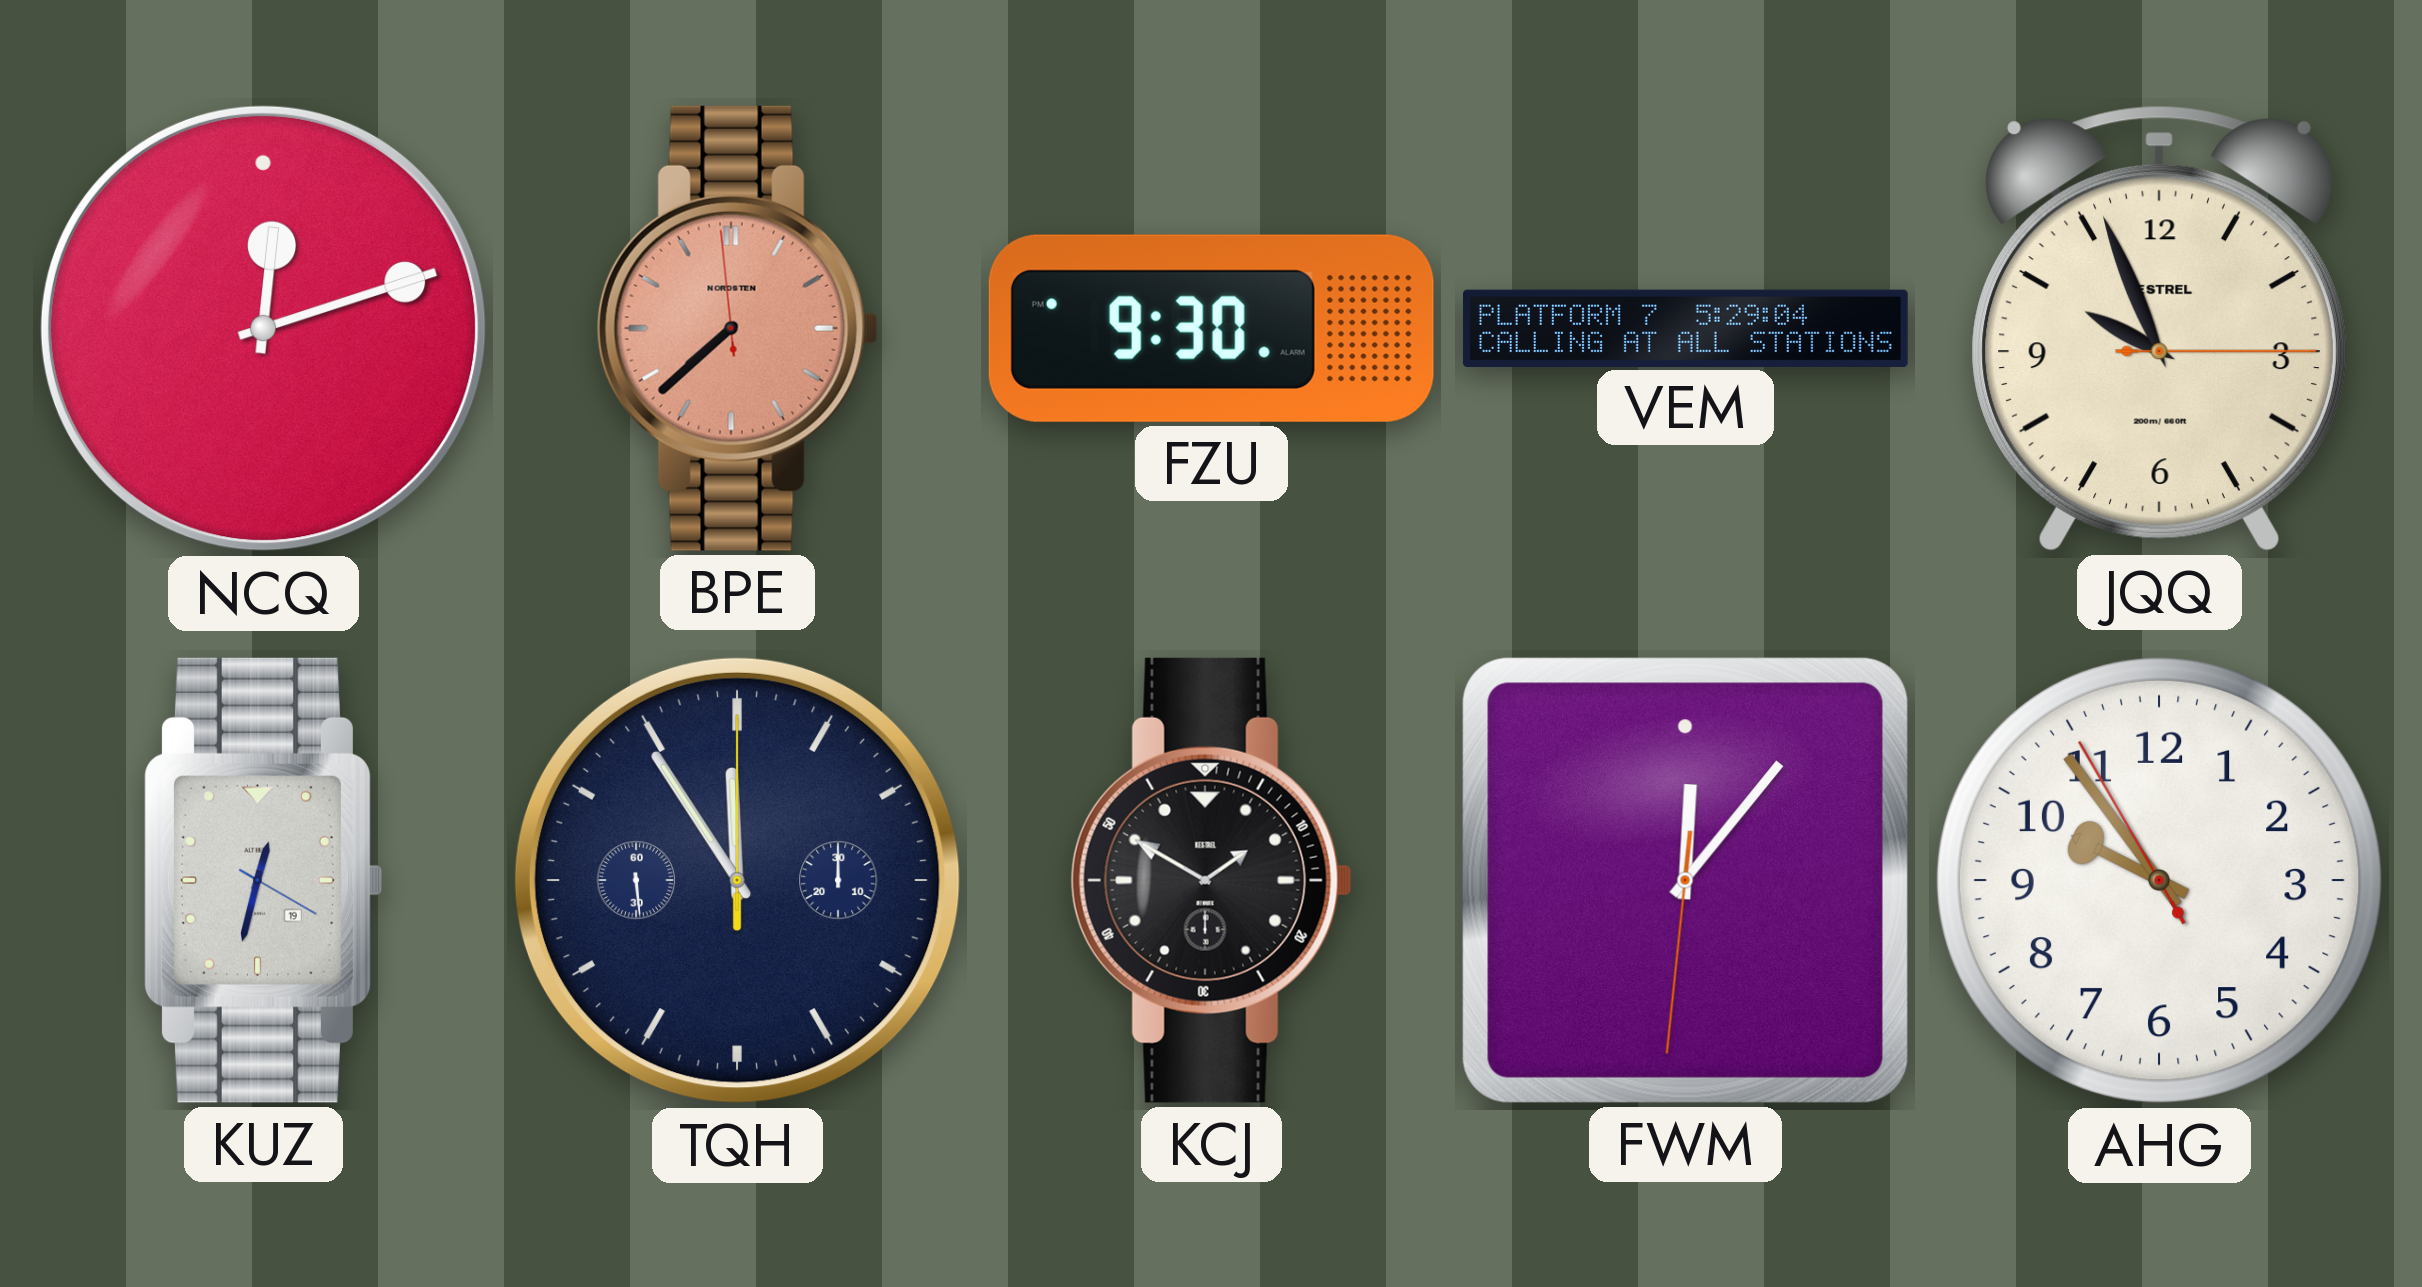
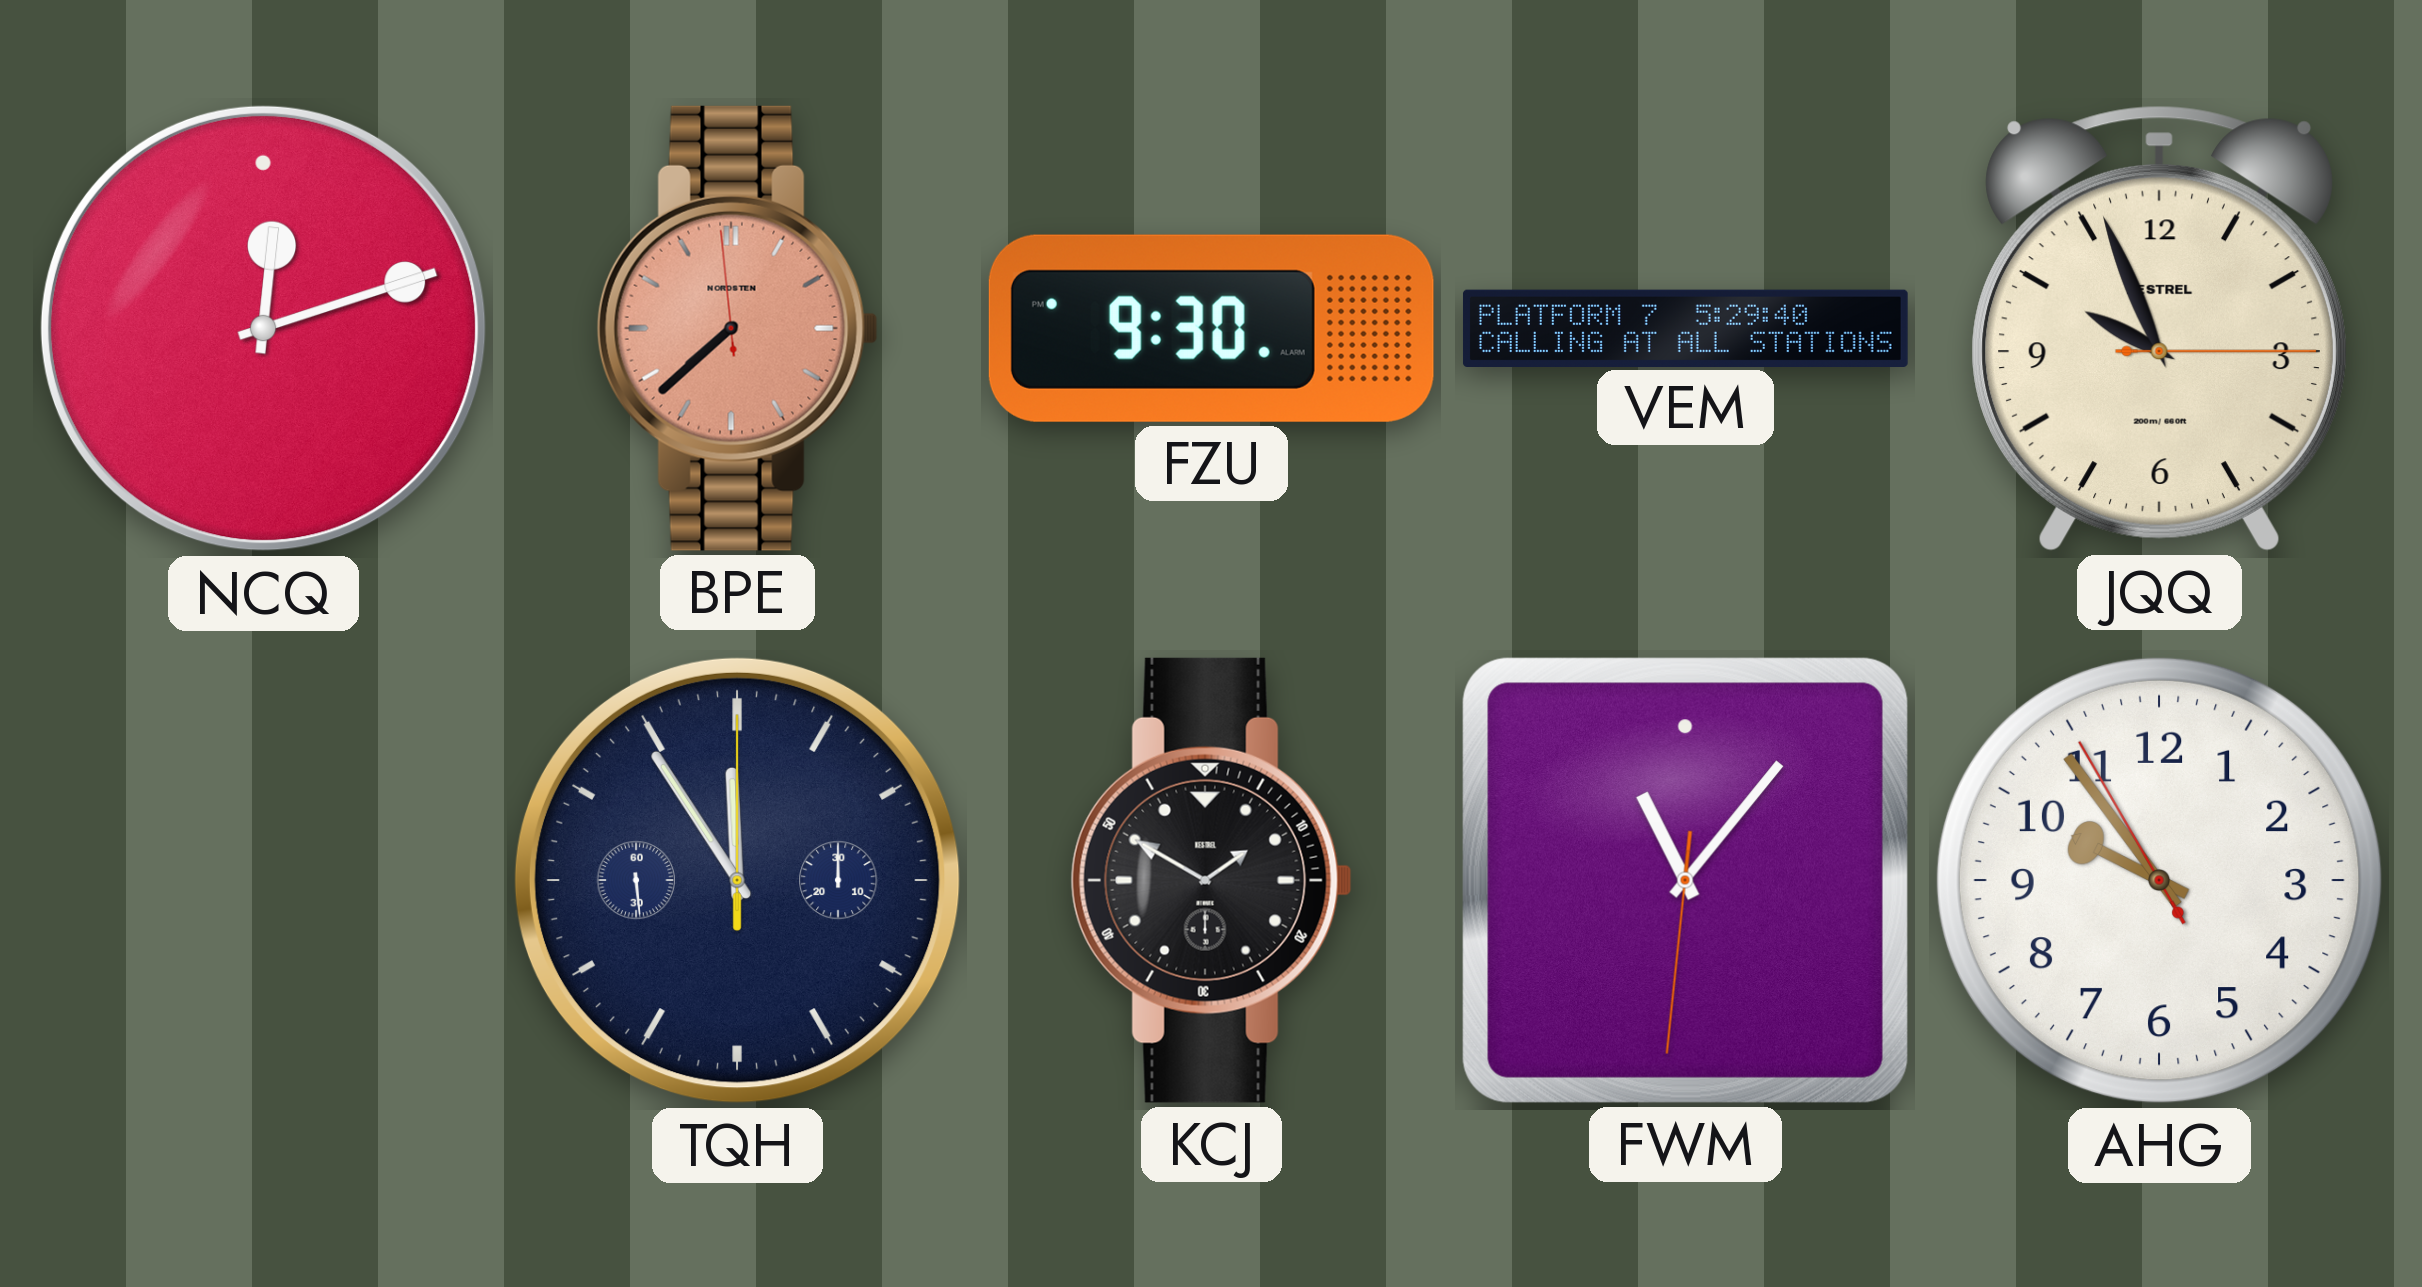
VEM: 5:29:04 -> 5:29:40
KUZ: 12:32 -> none
FWM: 12:06 -> 11:06
